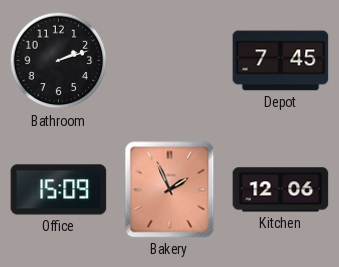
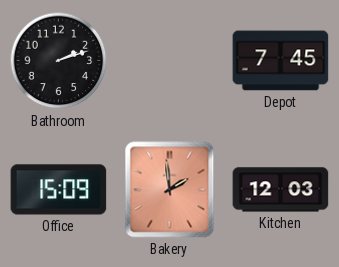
Bakery: 1:56 -> 1:59
Kitchen: 12:06 -> 12:03
